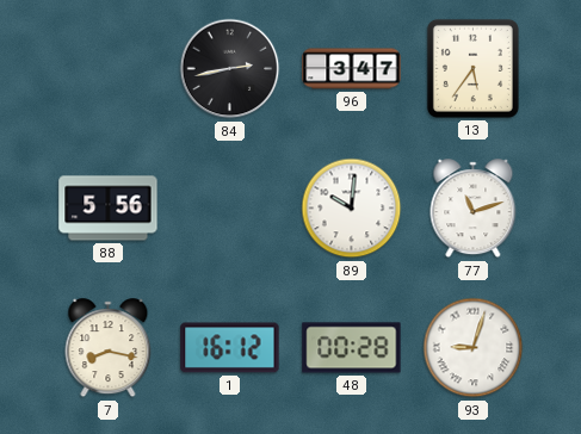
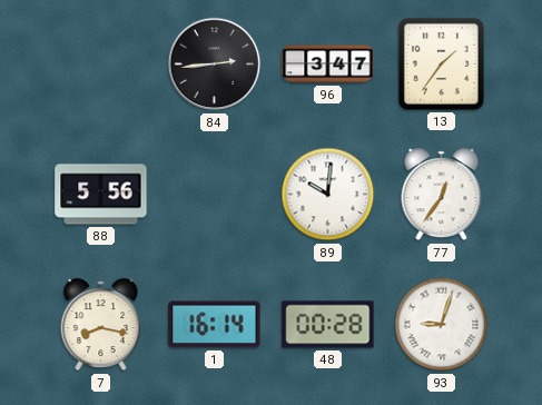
84: 2:43 -> 2:44
13: 5:36 -> 1:36
77: 11:12 -> 12:36
1: 16:12 -> 16:14
